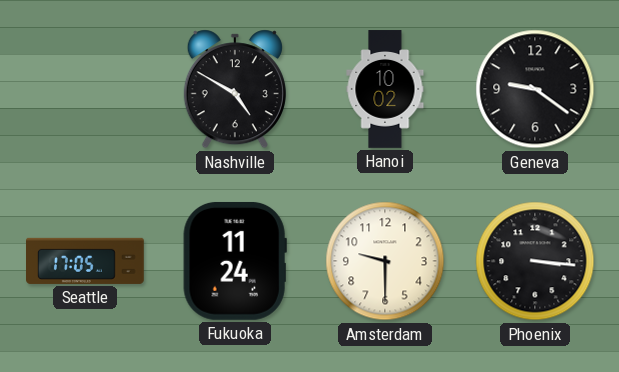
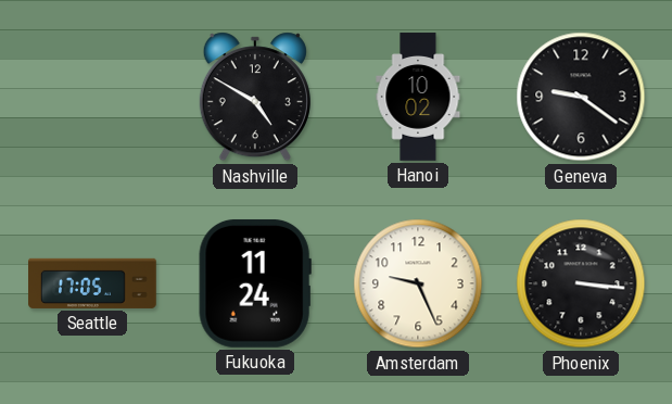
Amsterdam: 9:30 -> 9:26
